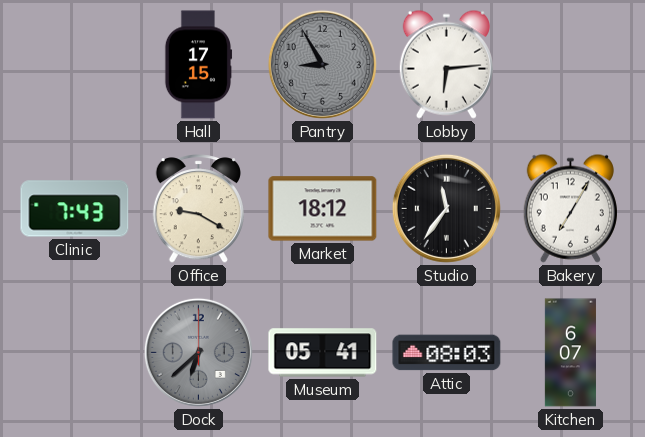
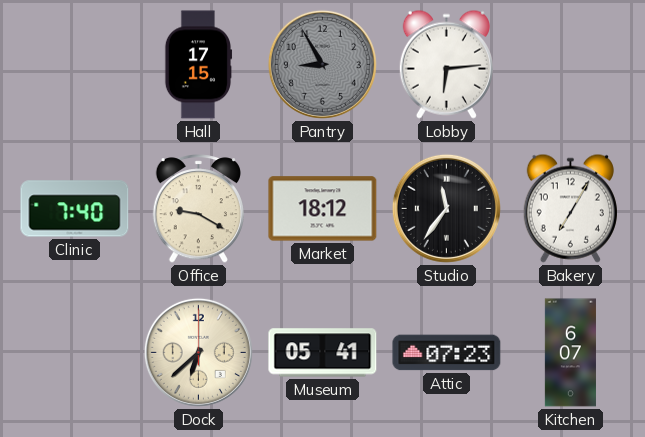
Clinic: 7:43 -> 7:40
Dock dial: grey -> cream
Attic: 08:03 -> 07:23
